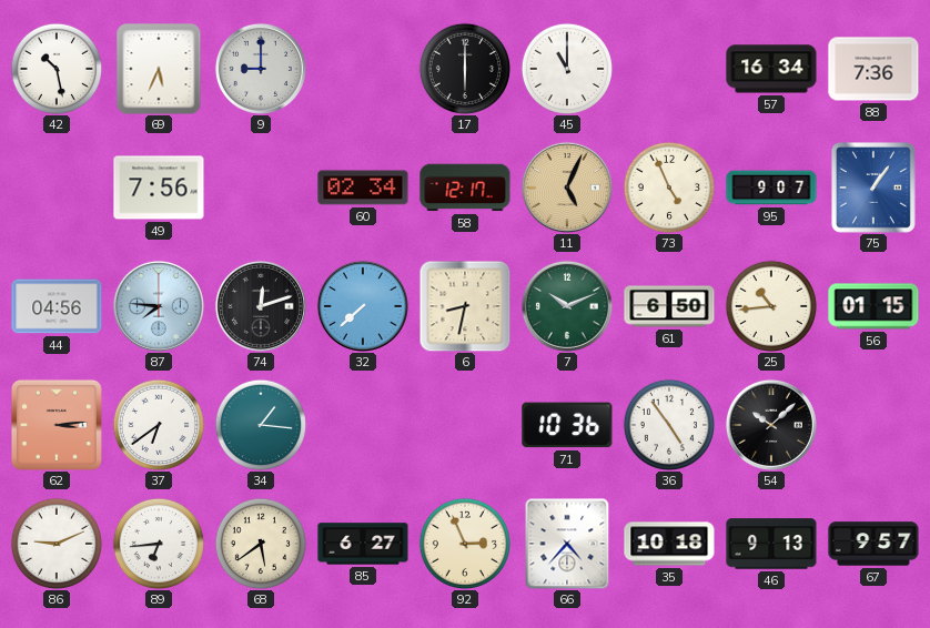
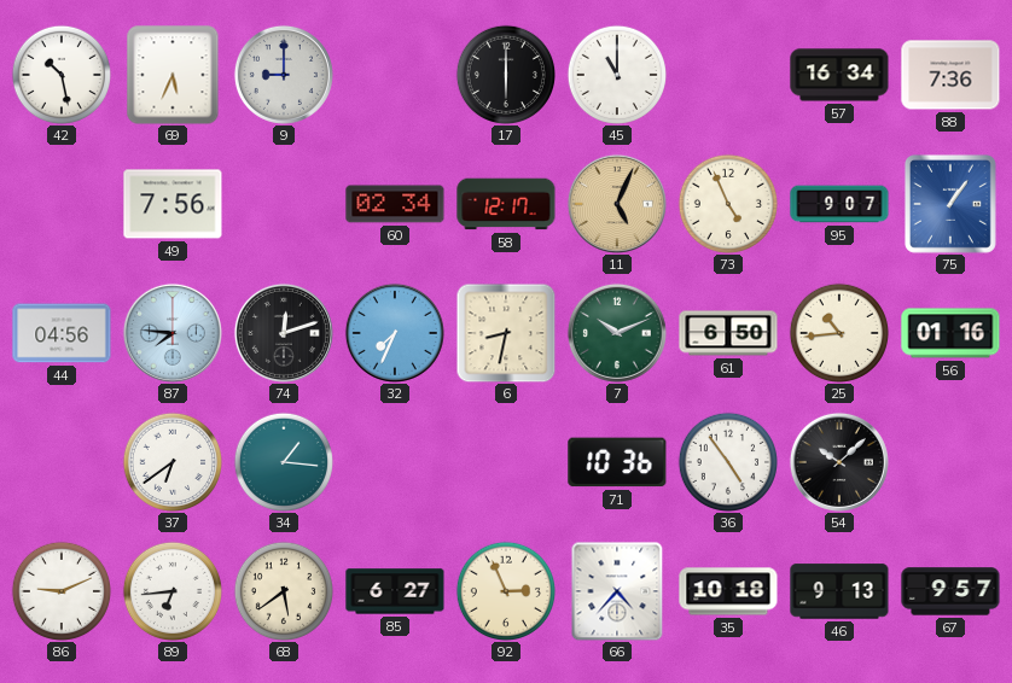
32: 7:38 -> 7:34
56: 01:15 -> 01:16
62: 3:14 -> none
